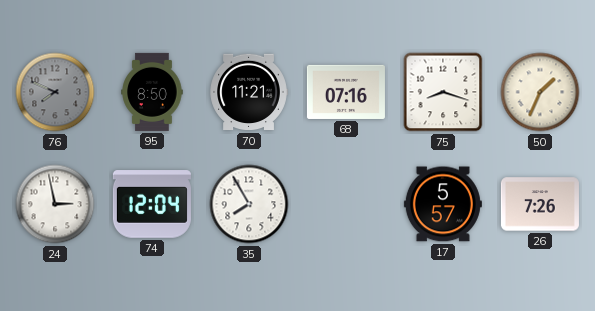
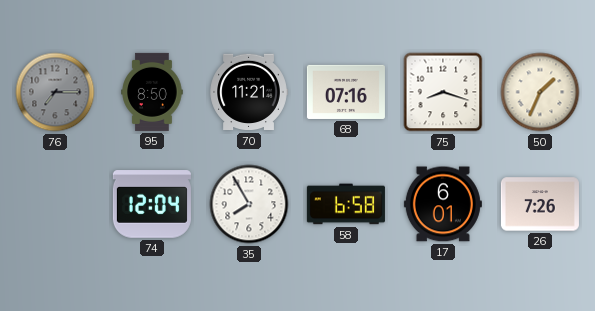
76: 7:49 -> 7:15
24: 2:58 -> none
58: none -> 6:58
17: 5:57 -> 6:01
